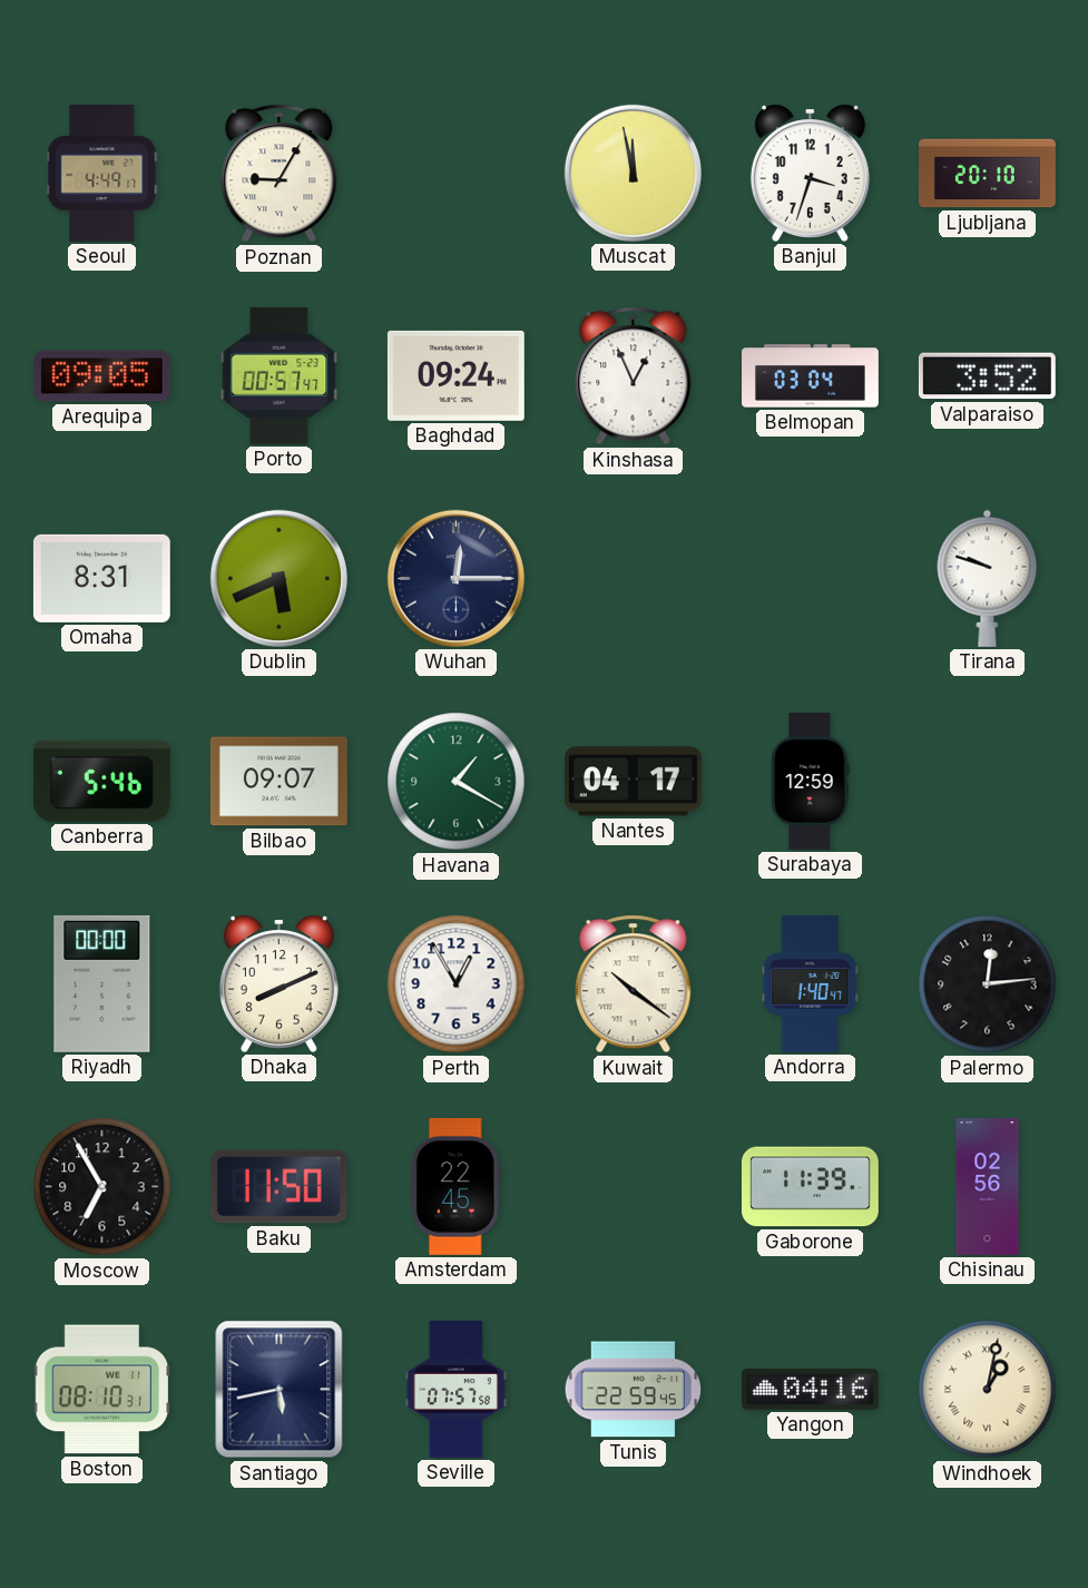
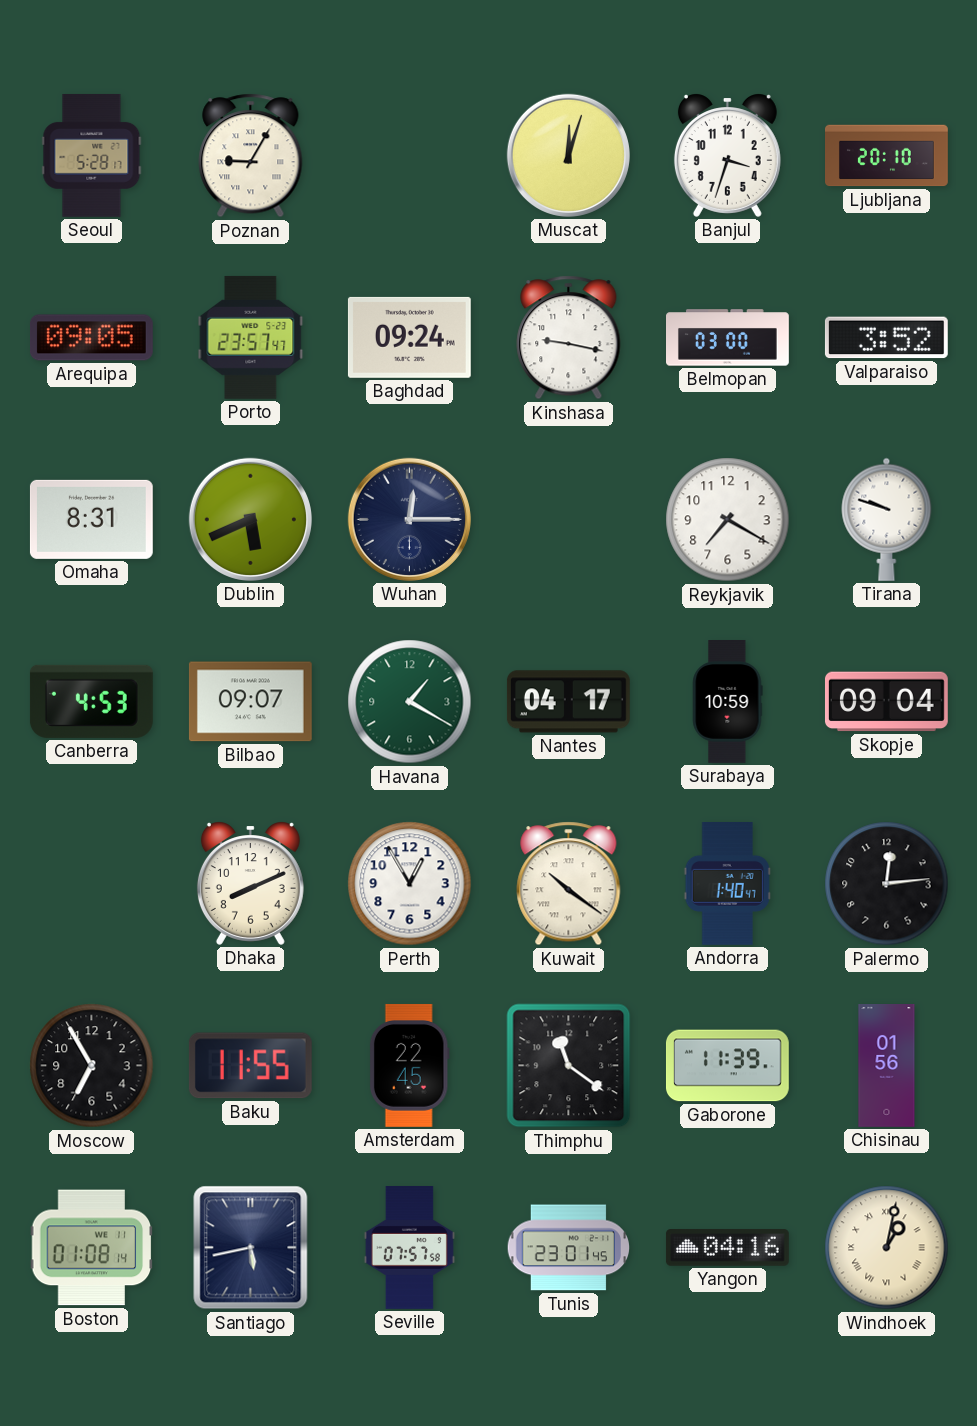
Seoul: 4:49 -> 5:28
Muscat: 11:58 -> 12:03
Porto: 00:57 -> 23:57
Kinshasa: 12:56 -> 9:17
Belmopan: 03:04 -> 03:00
Reykjavik: none -> 7:20
Canberra: 5:46 -> 4:53
Surabaya: 12:59 -> 10:59
Skopje: none -> 09:04
Riyadh: 00:00 -> none
Baku: 11:50 -> 11:55
Thimphu: none -> 11:21
Chisinau: 02:56 -> 01:56
Boston: 08:10 -> 01:08
Tunis: 22:59 -> 23:01
